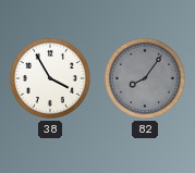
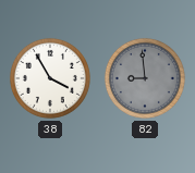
82: 8:06 -> 8:59
